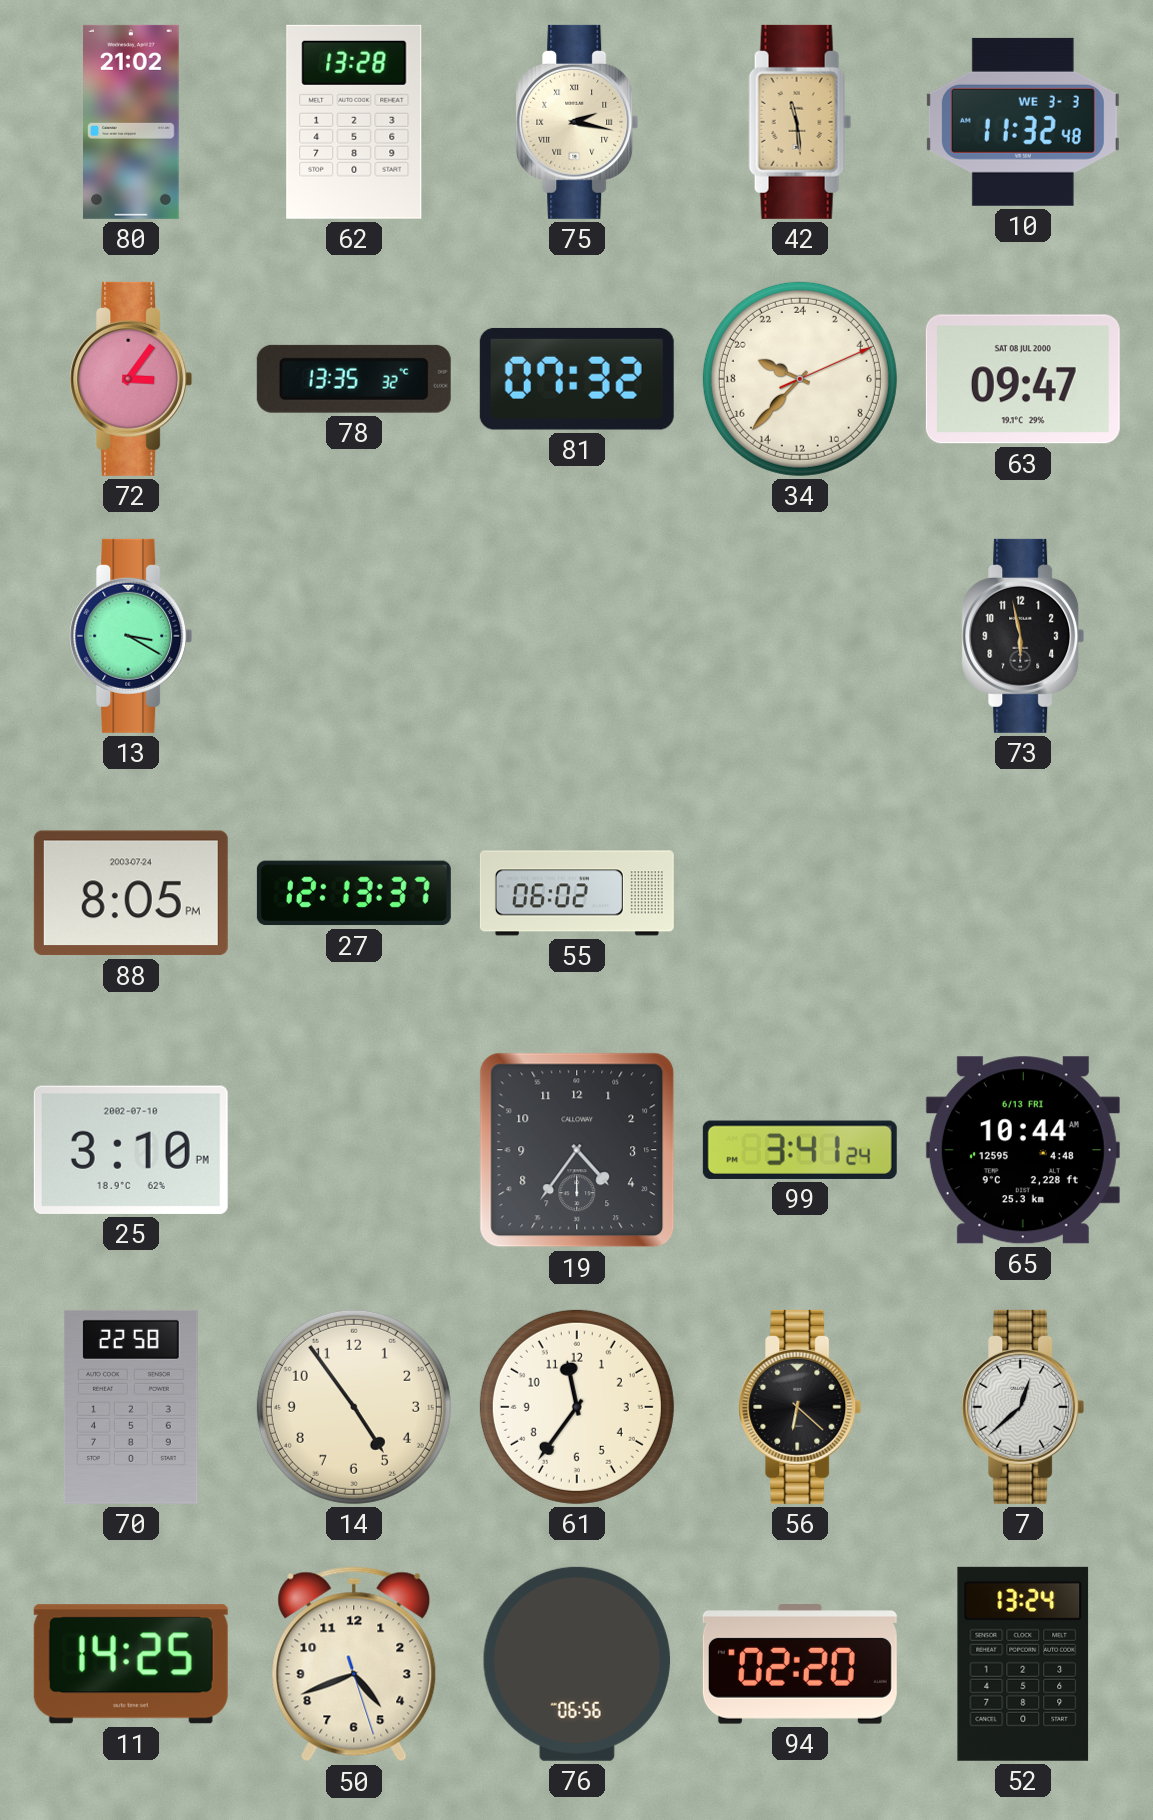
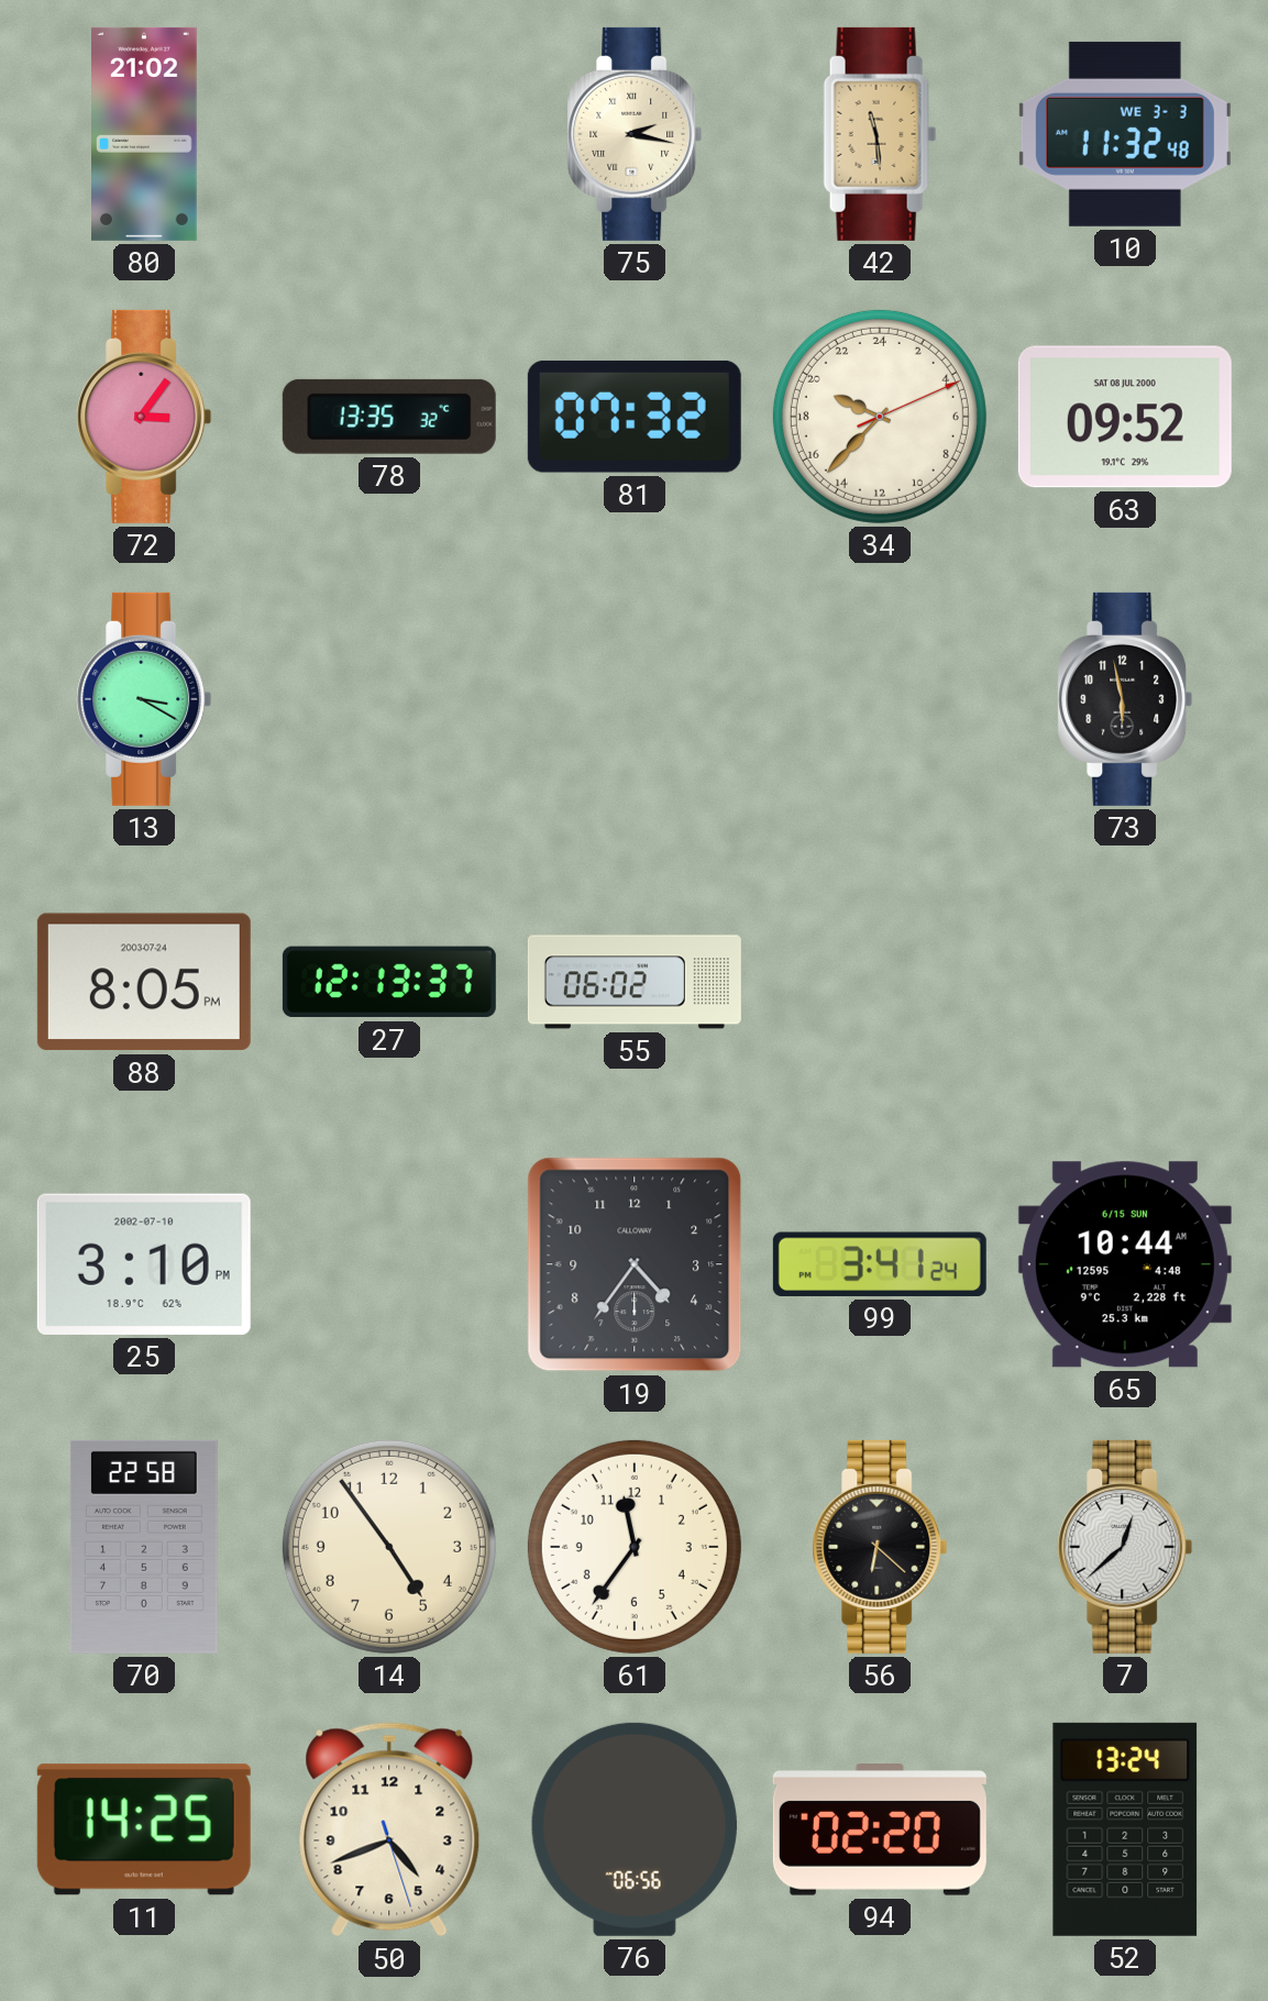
62: 13:28 -> none
63: 09:47 -> 09:52
65 date: 6/13 FRI -> 6/15 SUN
